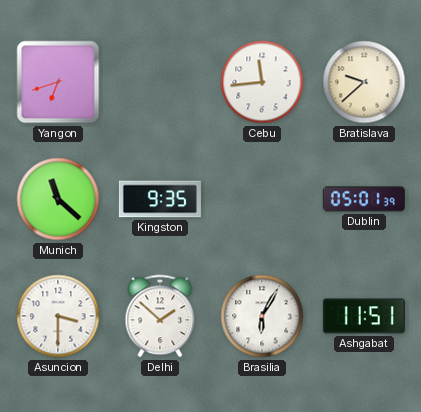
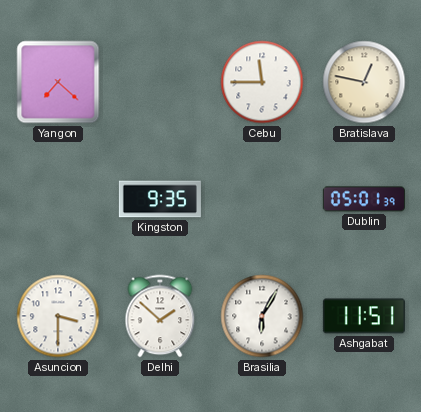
Yangon: 6:42 -> 7:22
Cebu: 11:44 -> 11:45
Bratislava: 9:38 -> 12:47
Munich: 11:22 -> none
